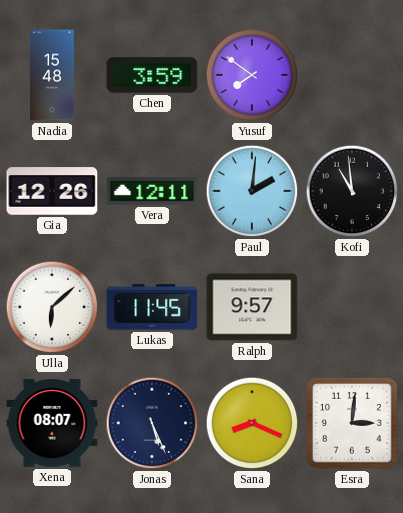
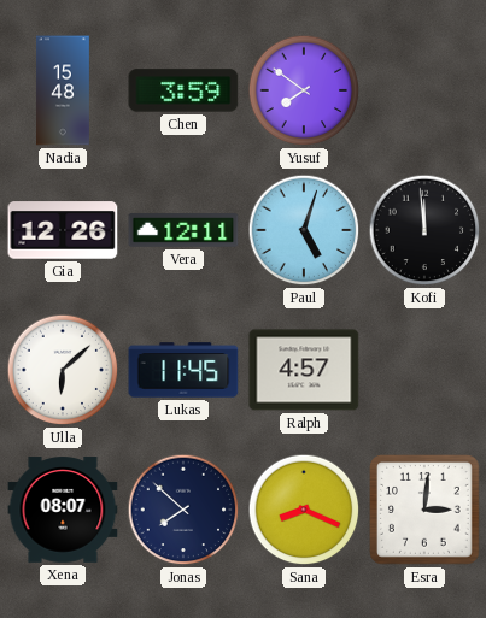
Paul: 2:01 -> 5:03
Kofi: 10:59 -> 11:59
Ralph: 9:57 -> 4:57
Jonas: 5:26 -> 7:52
